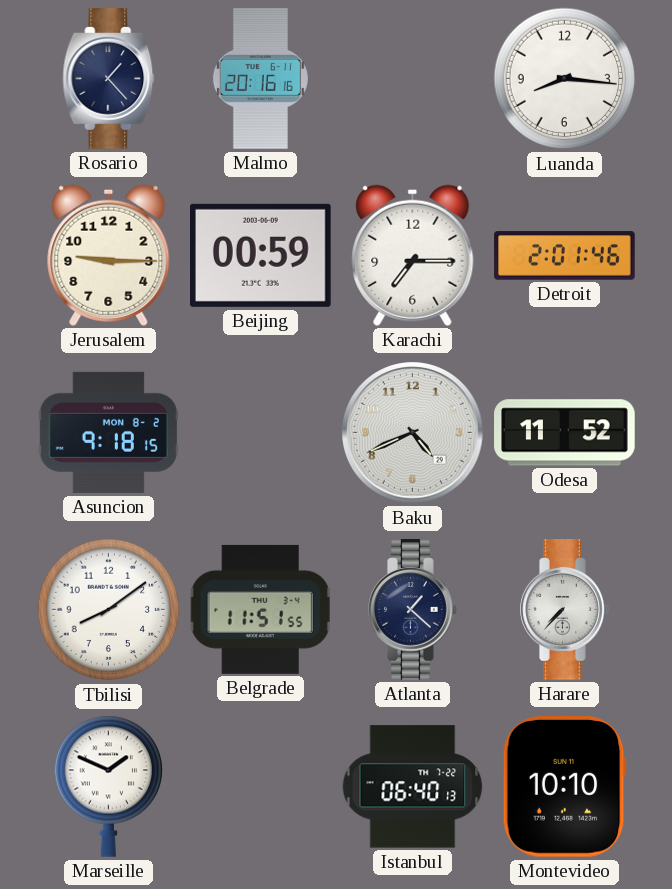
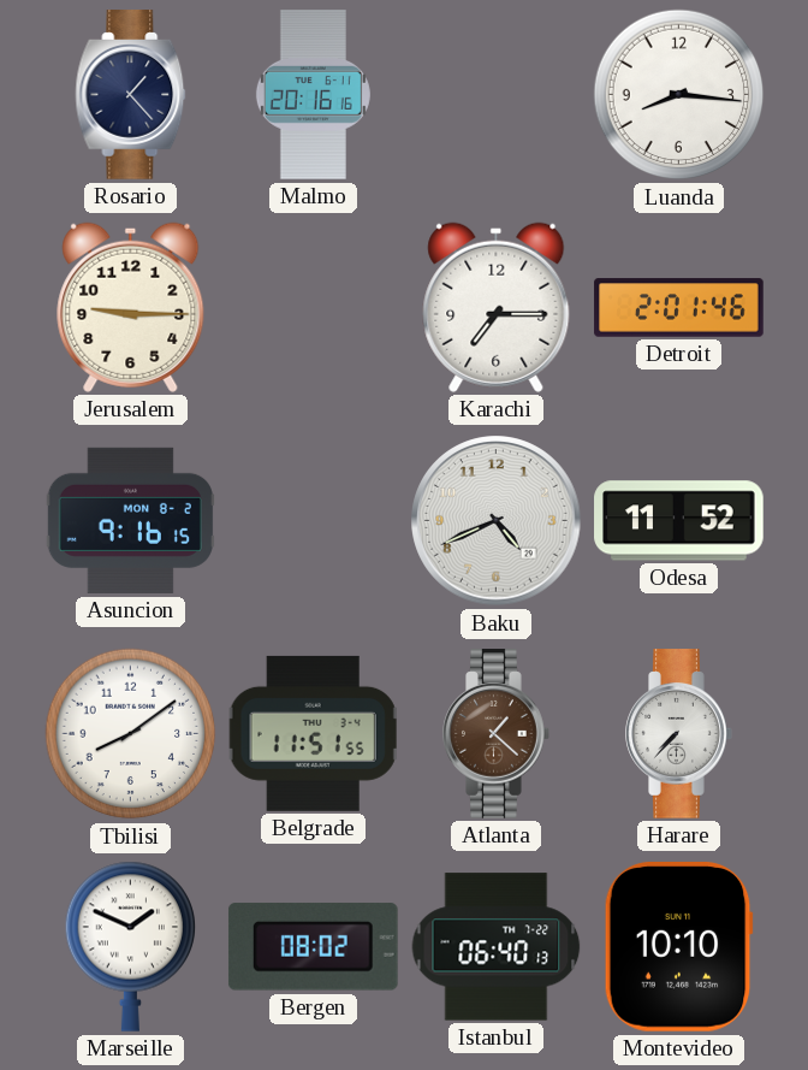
Beijing: 00:59 -> none
Asuncion: 9:18 -> 9:16
Atlanta dial: navy -> brown
Bergen: none -> 08:02
